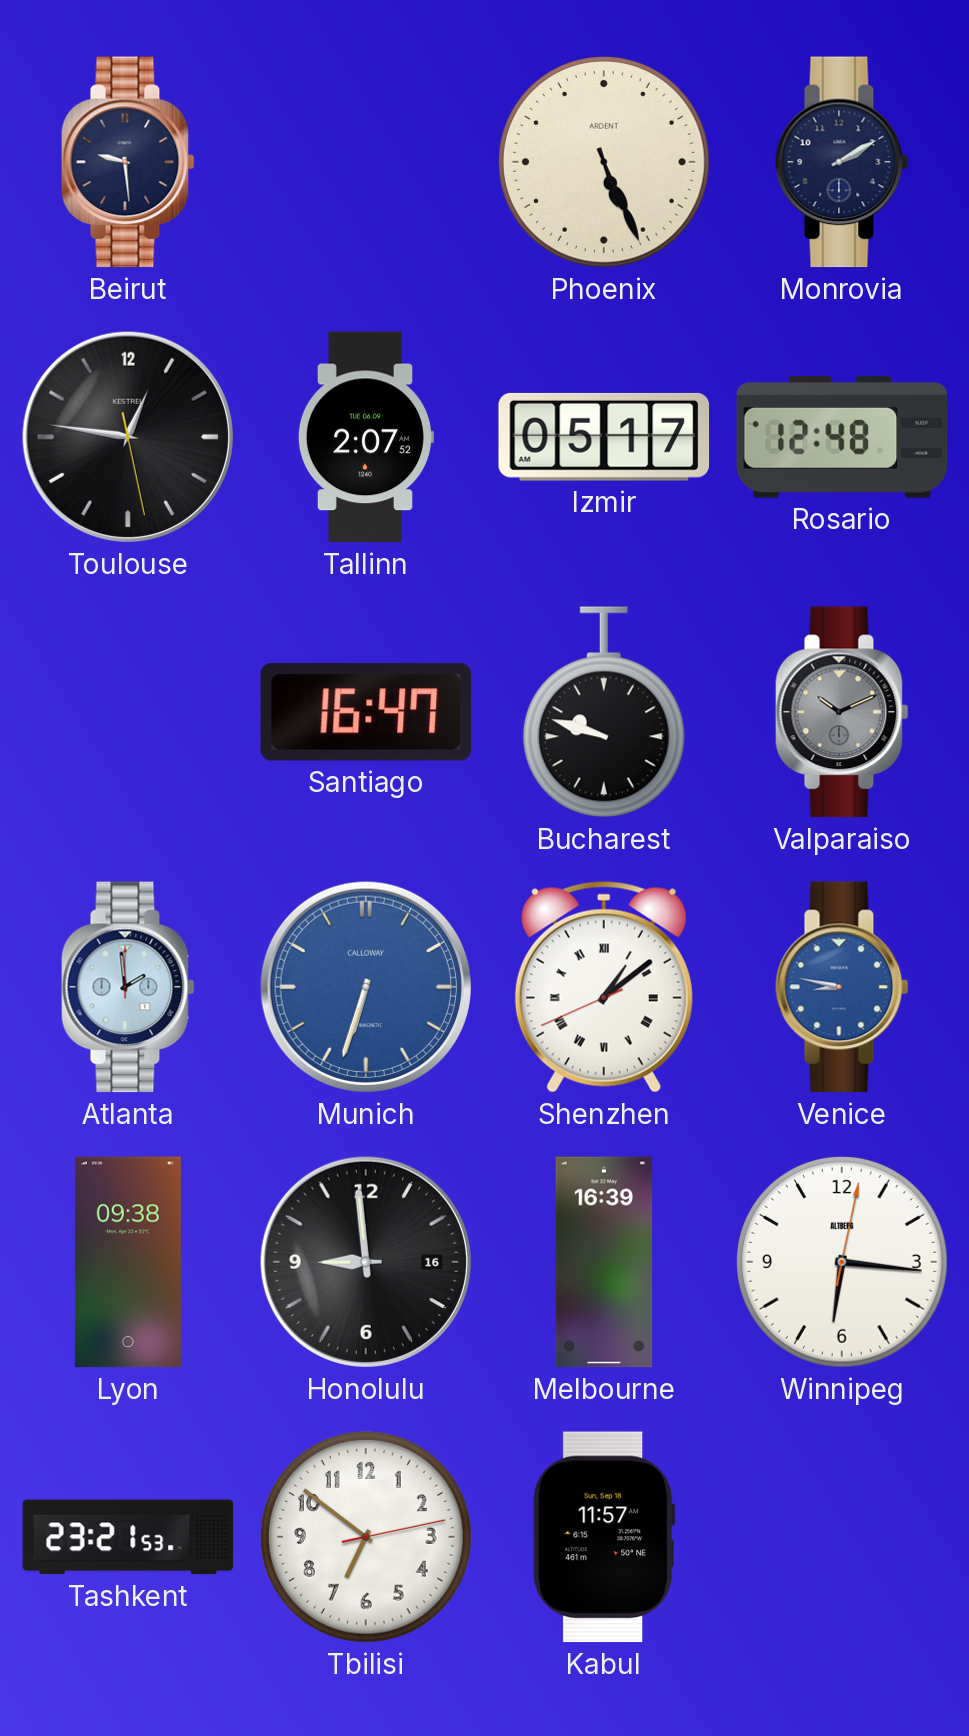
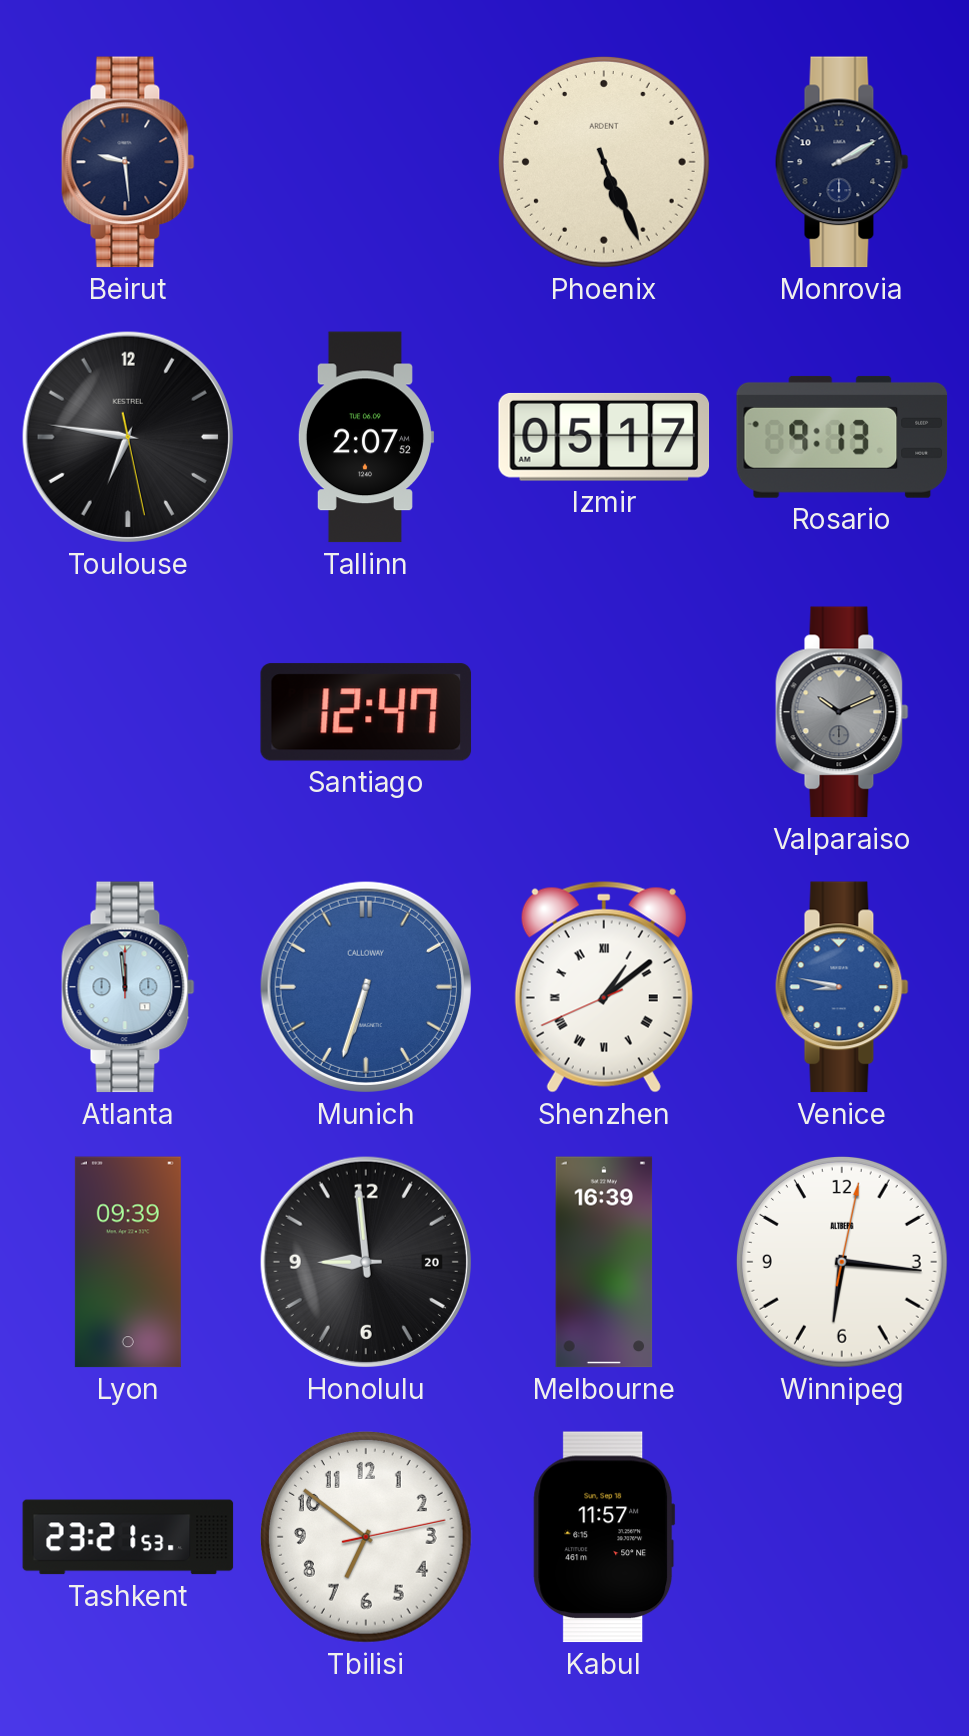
Toulouse: 12:46 -> 6:46
Rosario: 12:48 -> 9:13
Santiago: 16:47 -> 12:47
Bucharest: 9:48 -> none
Atlanta: 1:59 -> 11:59
Lyon: 09:38 -> 09:39
Honolulu date: 16 -> 20
